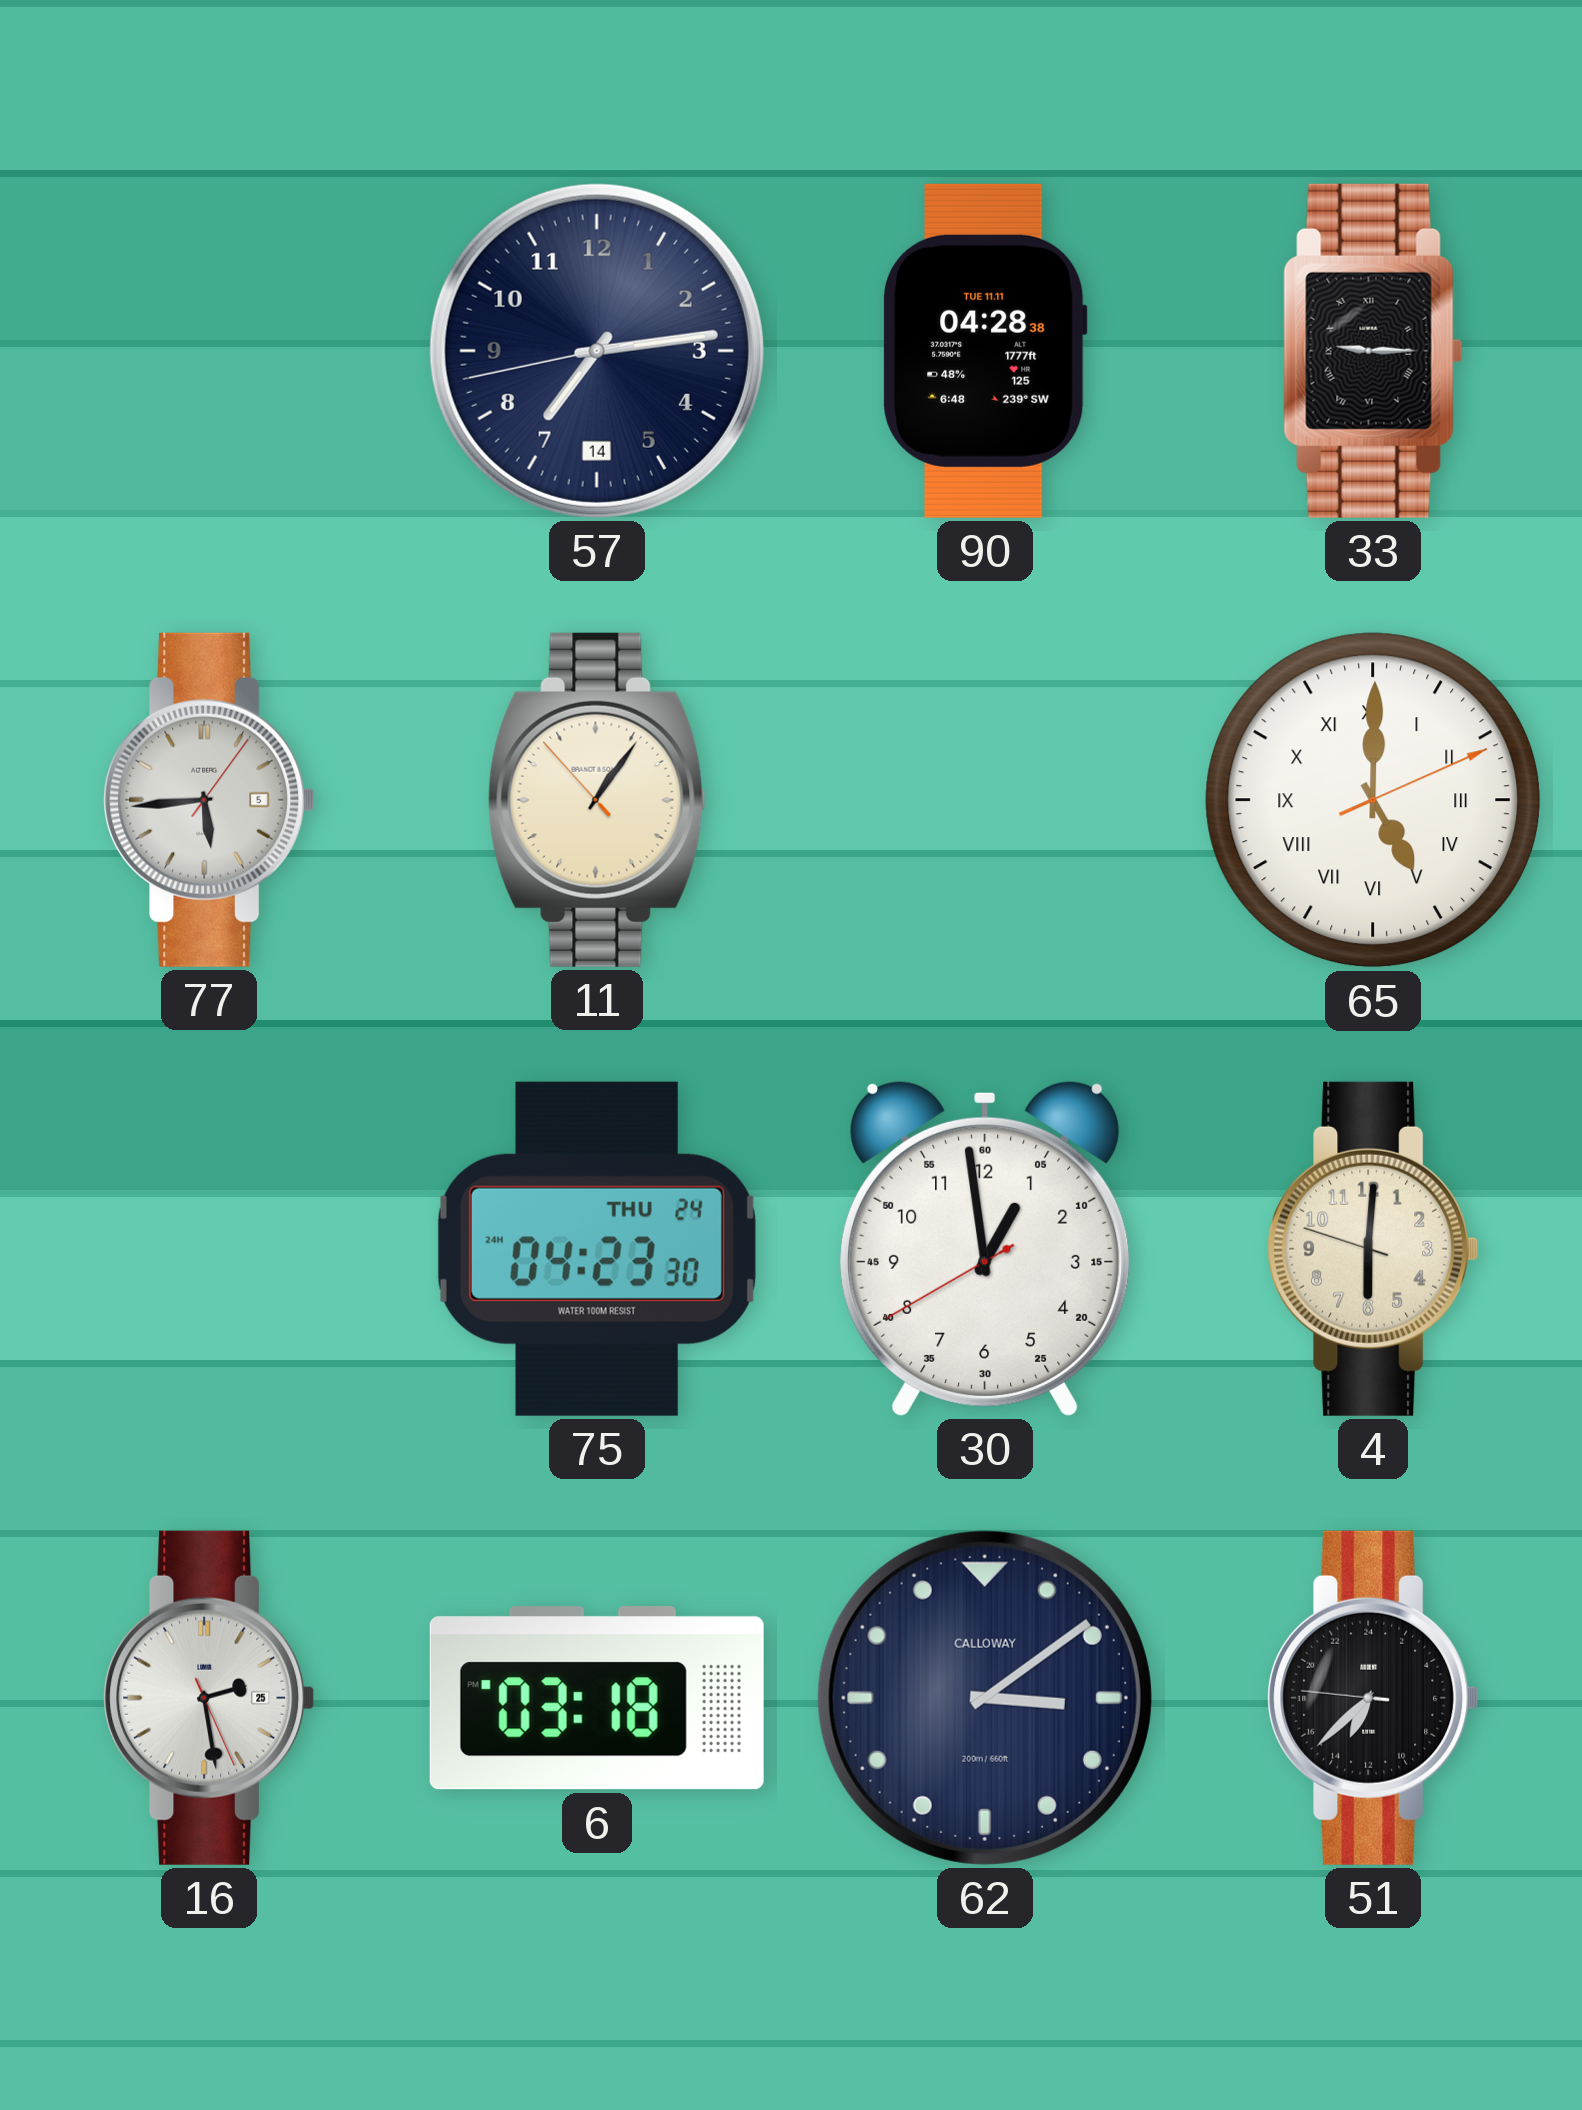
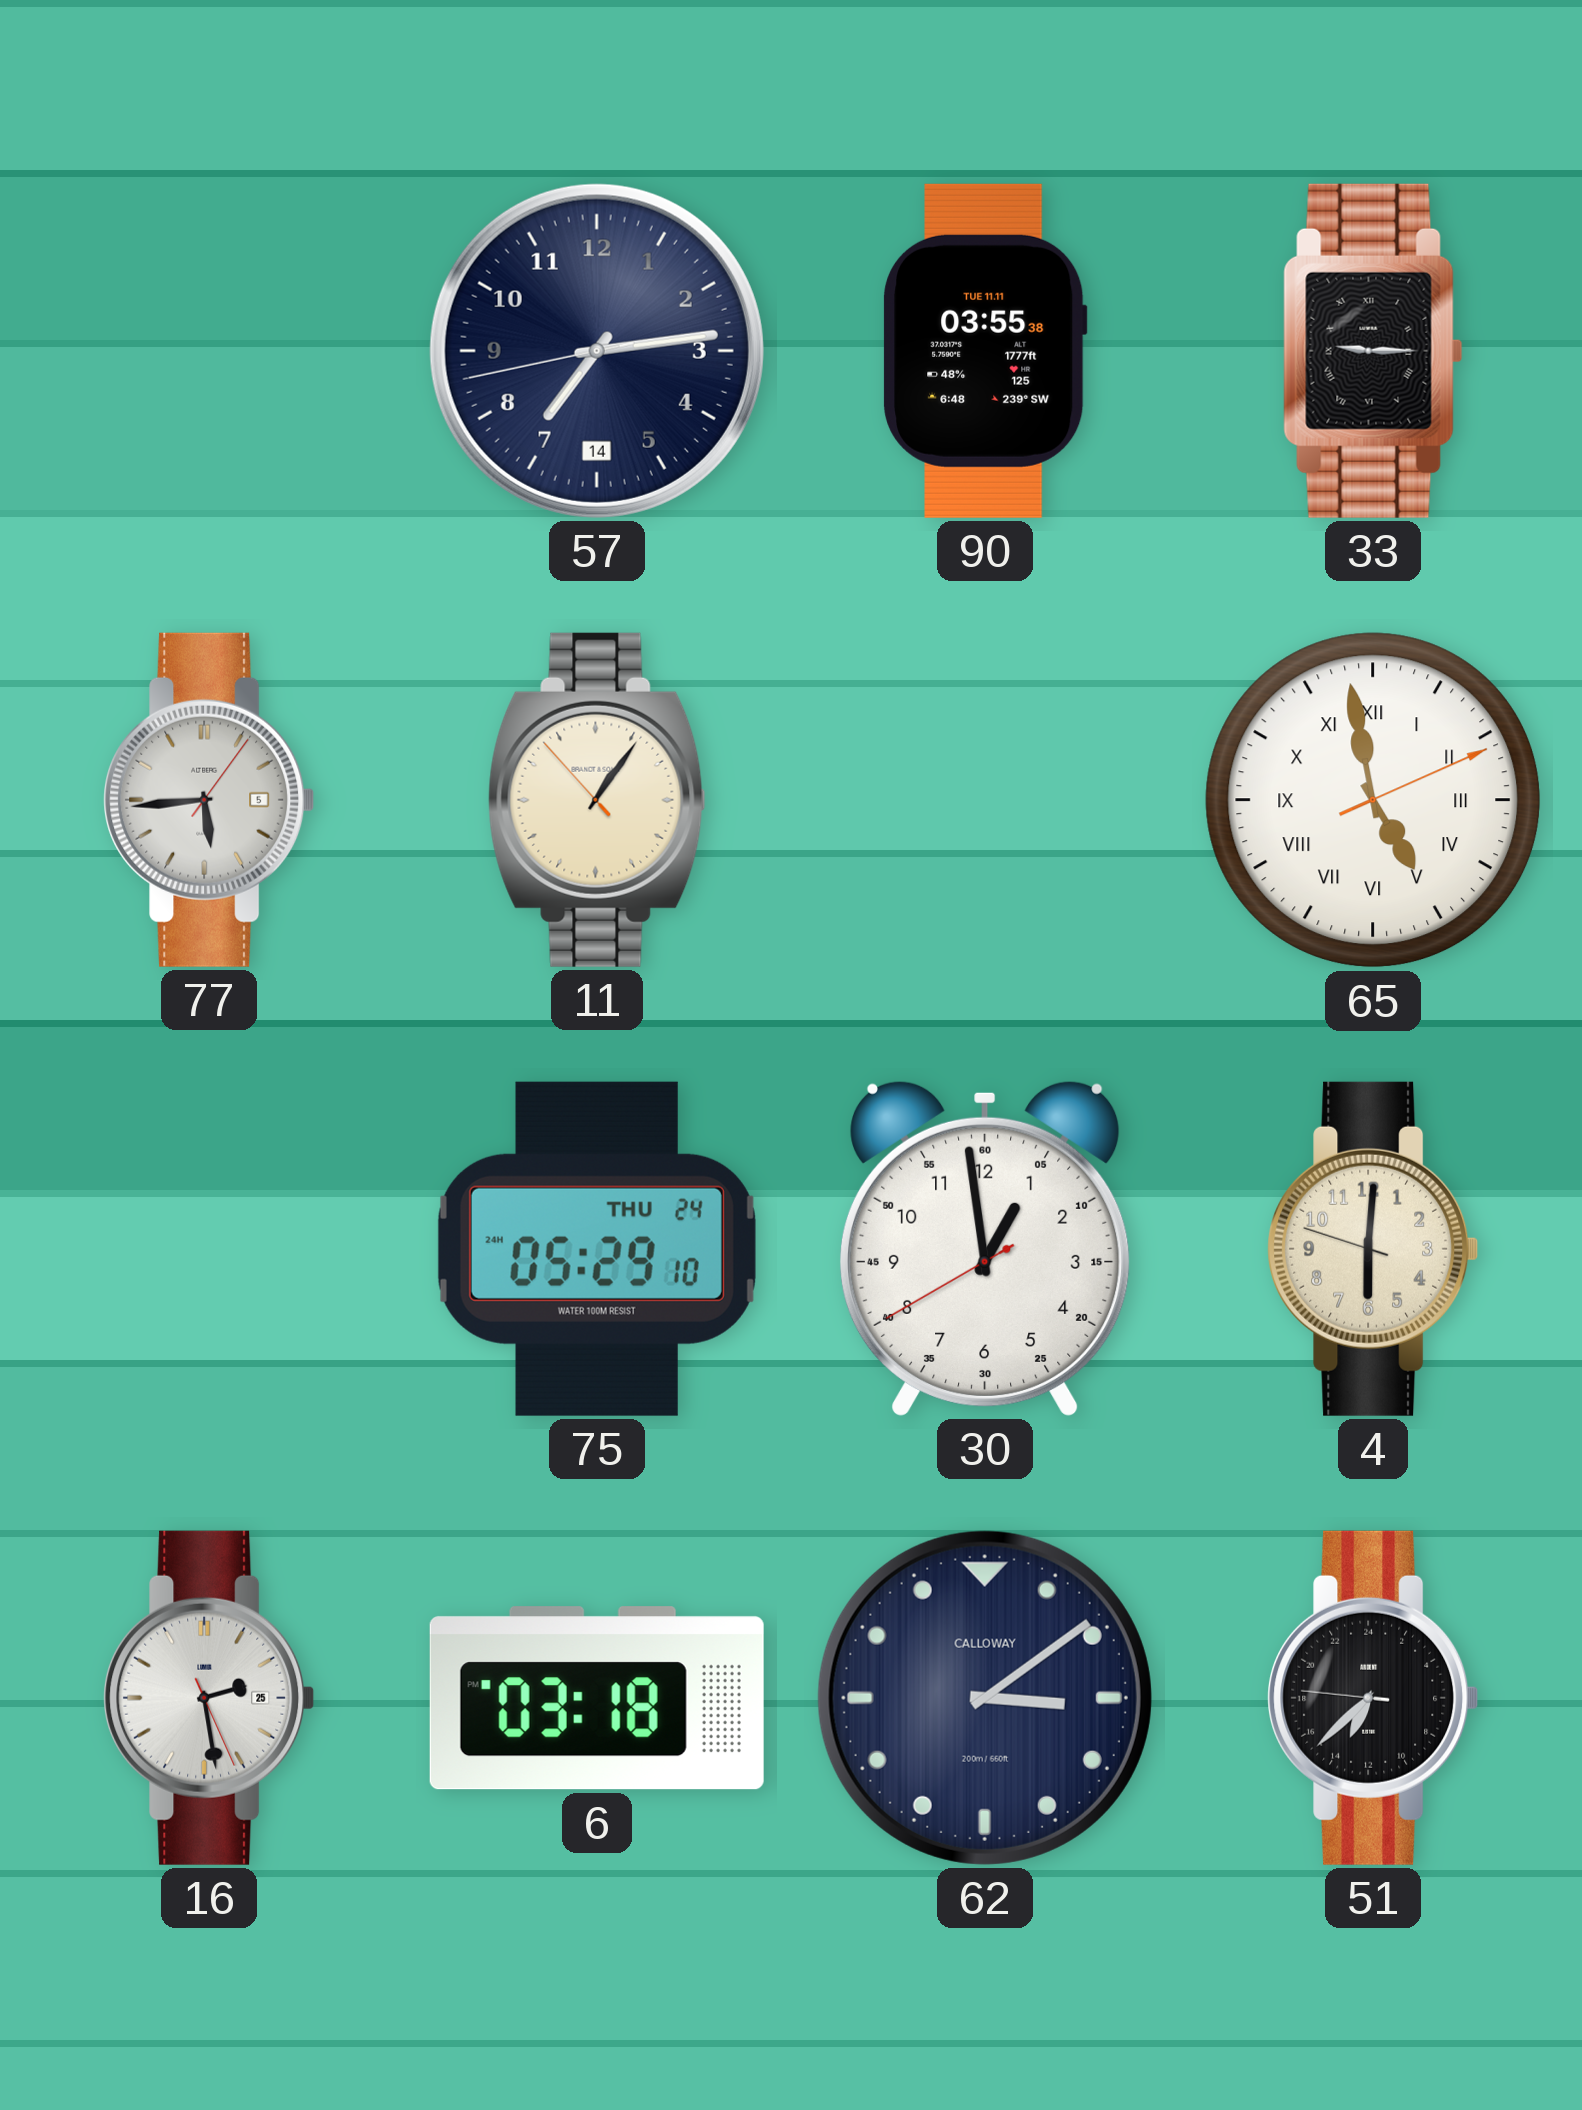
90: 04:28 -> 03:55
65: 5:00 -> 4:58
75: 04:23 -> 05:29
